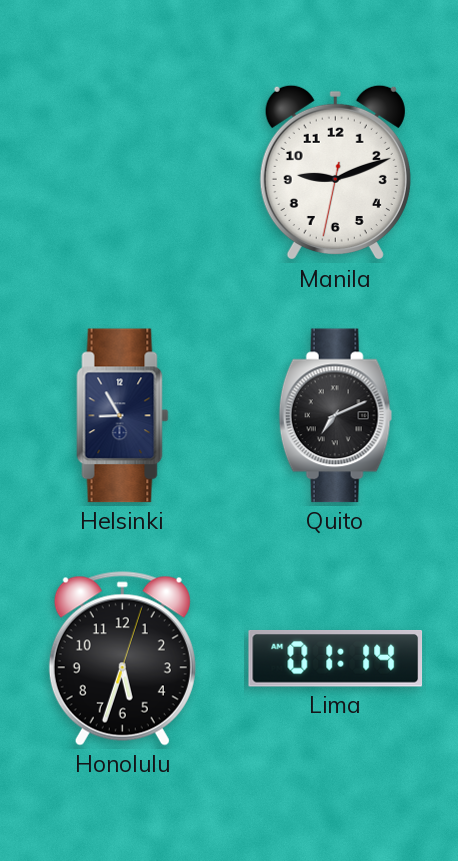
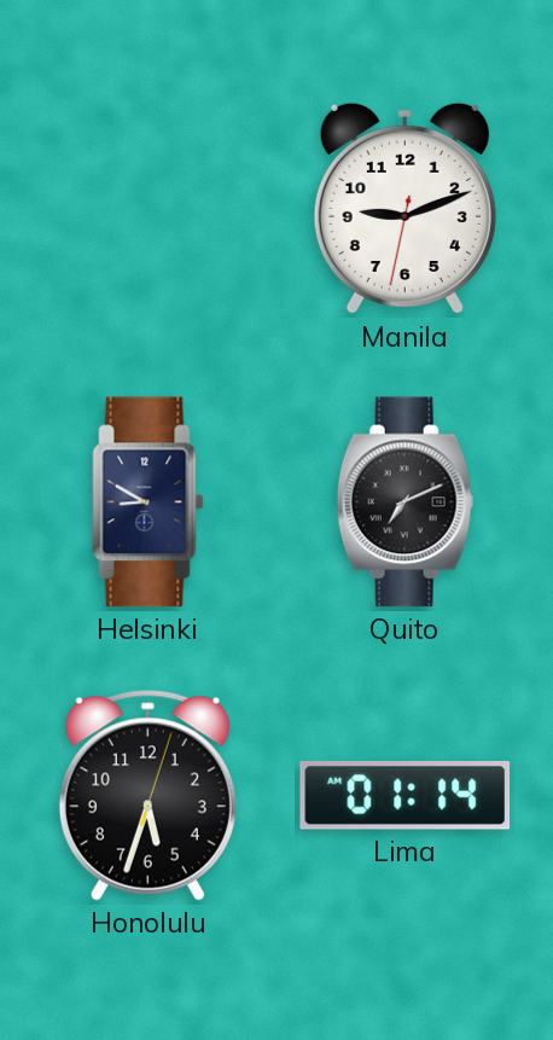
Helsinki: 8:55 -> 8:50
